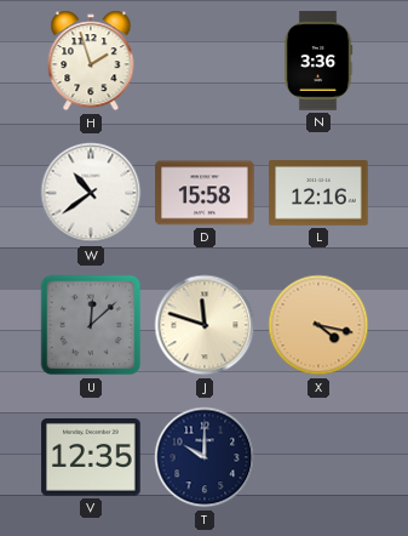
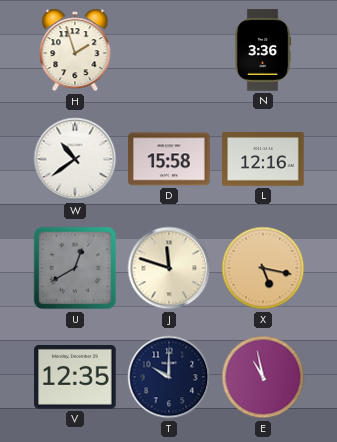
U: 12:08 -> 12:40
X: 4:17 -> 5:17
E: none -> 10:58
